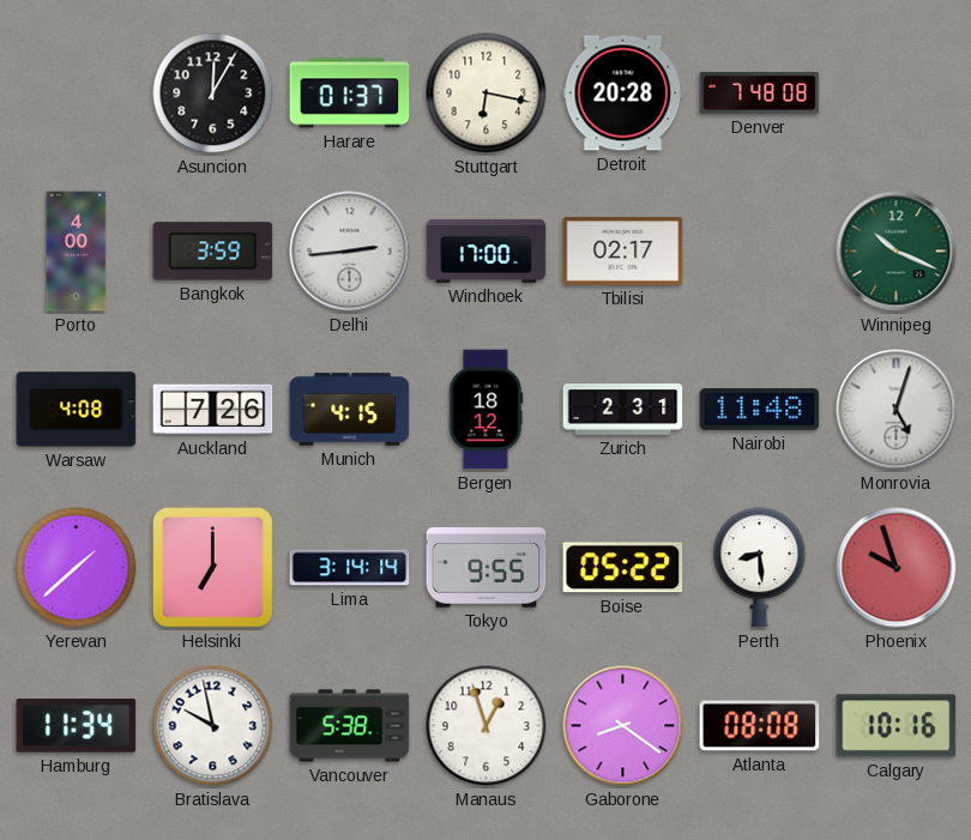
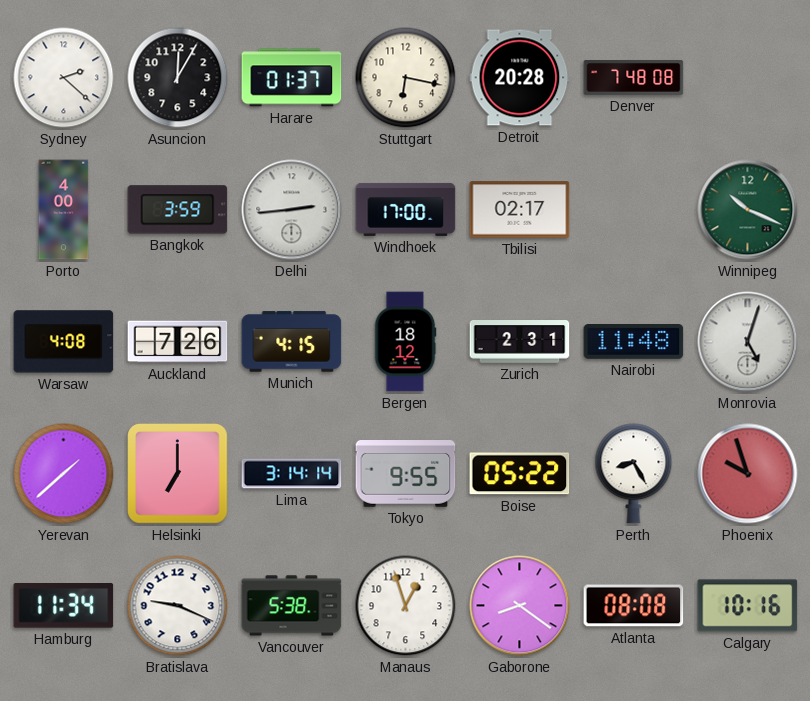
Sydney: none -> 2:22
Perth: 8:29 -> 8:25
Bratislava: 9:58 -> 9:19
